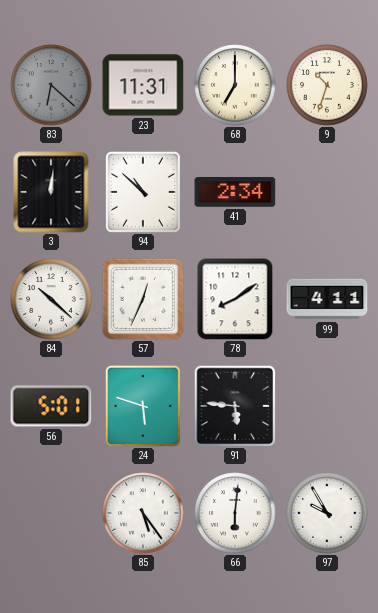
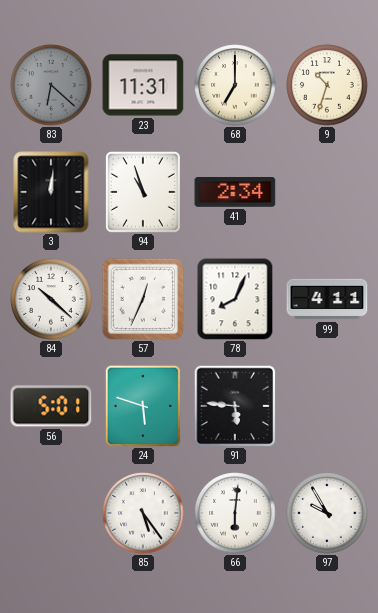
94: 10:52 -> 10:57
78: 8:09 -> 8:04
